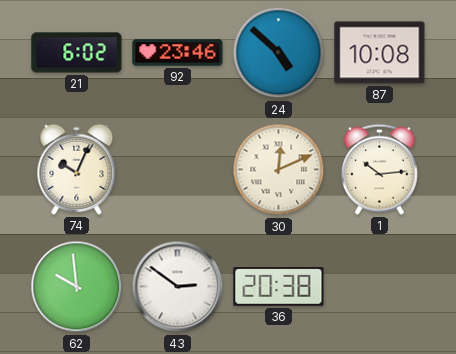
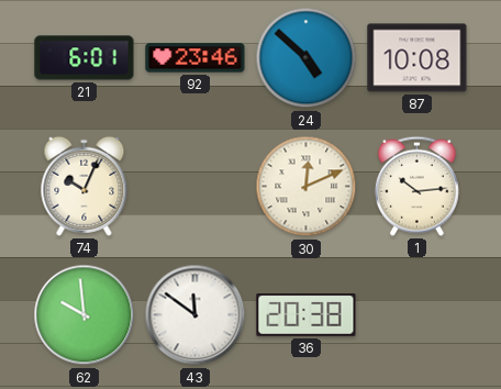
21: 6:02 -> 6:01
43: 2:51 -> 11:51
